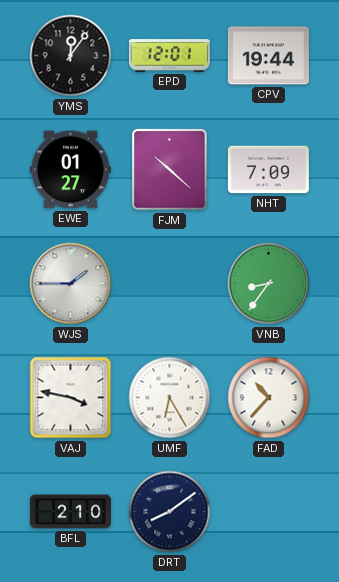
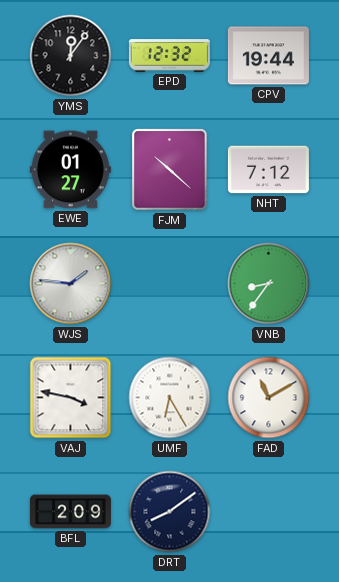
EPD: 12:01 -> 12:32
NHT: 7:09 -> 7:12
WJS: 1:45 -> 1:46
FAD: 10:37 -> 11:10
BFL: 2:10 -> 2:09
